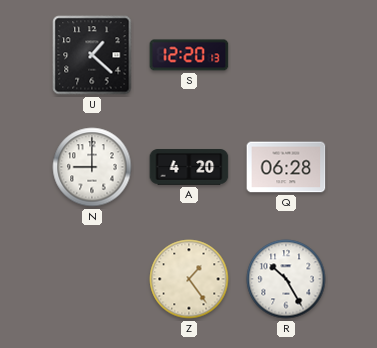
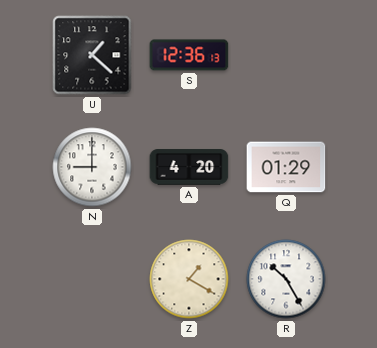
S: 12:20 -> 12:36
Q: 06:28 -> 01:29
Z: 1:24 -> 1:20
